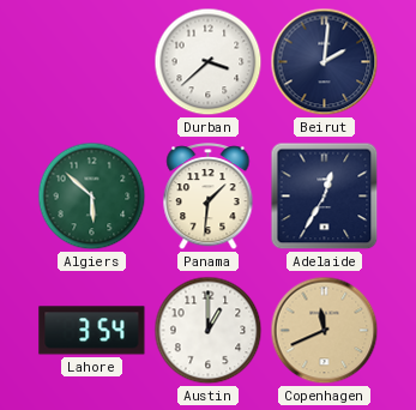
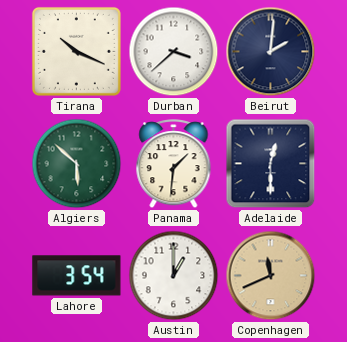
Tirana: none -> 10:19
Adelaide: 12:35 -> 12:30
